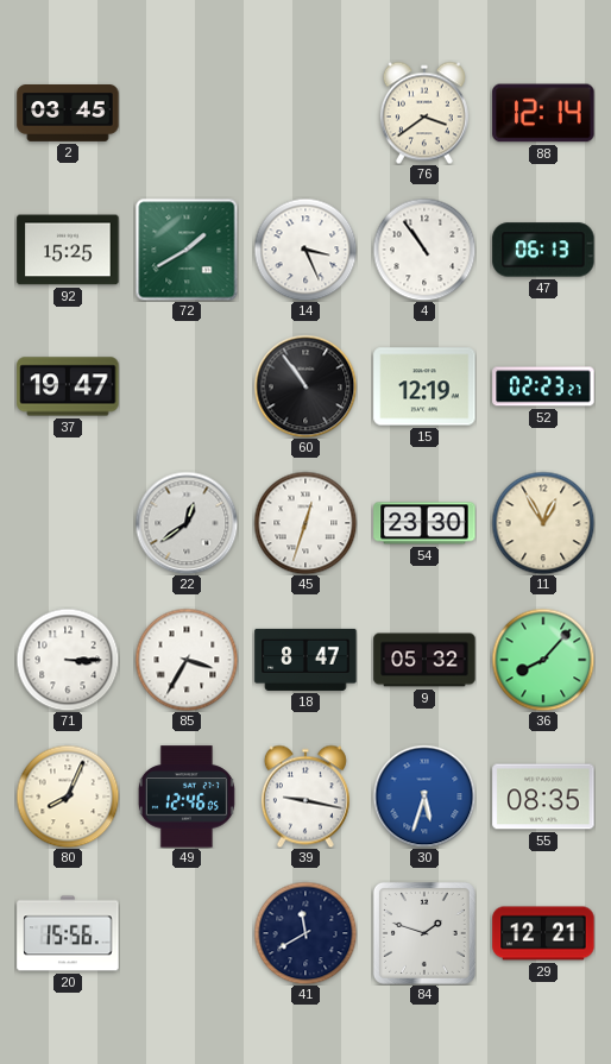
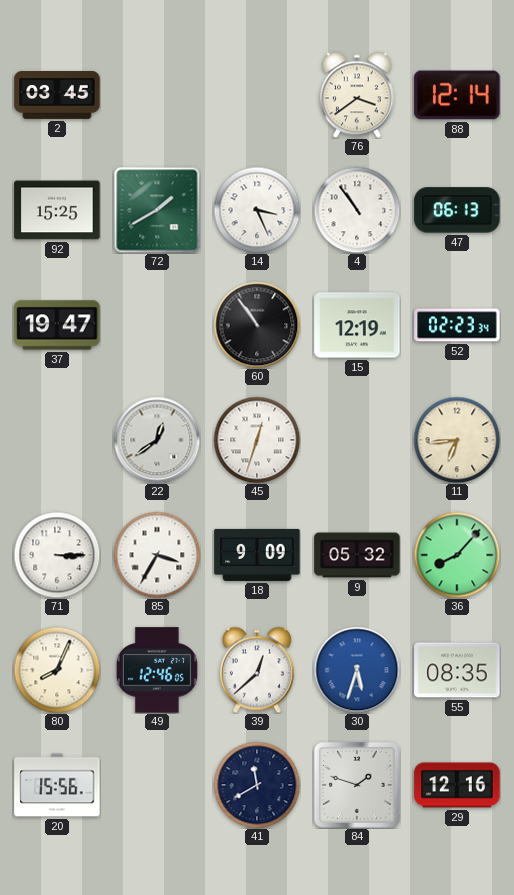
52: 02:23:27 -> 02:23:34
54: 23:30 -> none
11: 12:55 -> 6:44
18: 8:47 -> 9:09
39: 9:17 -> 12:38
29: 12:21 -> 12:16
